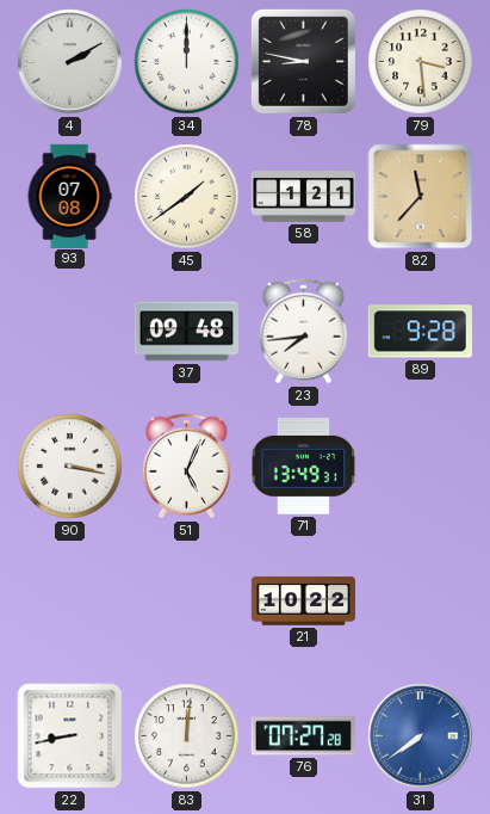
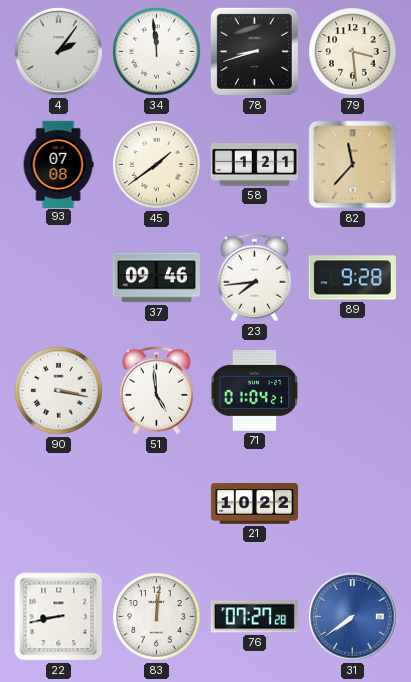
4: 2:10 -> 2:06
34: 12:00 -> 11:59
78: 8:47 -> 8:42
37: 09:48 -> 09:46
51: 5:04 -> 4:59
71: 13:49 -> 01:04
